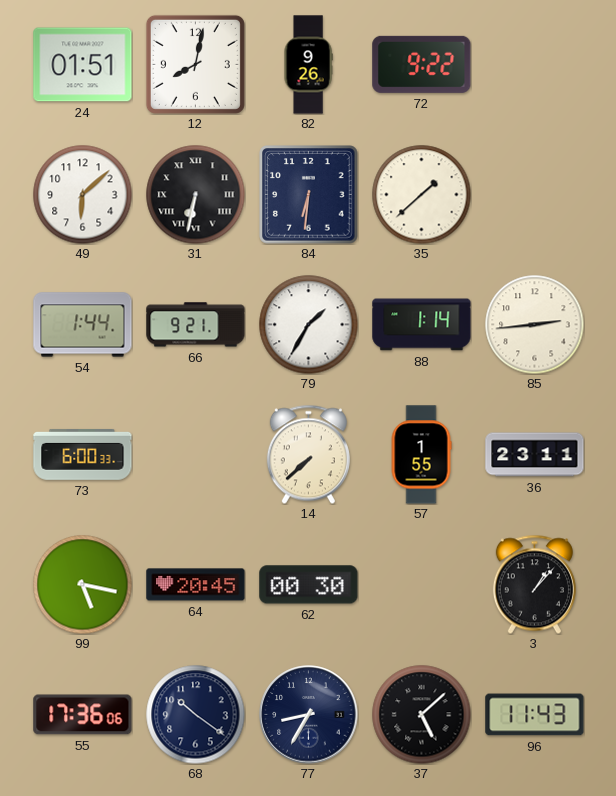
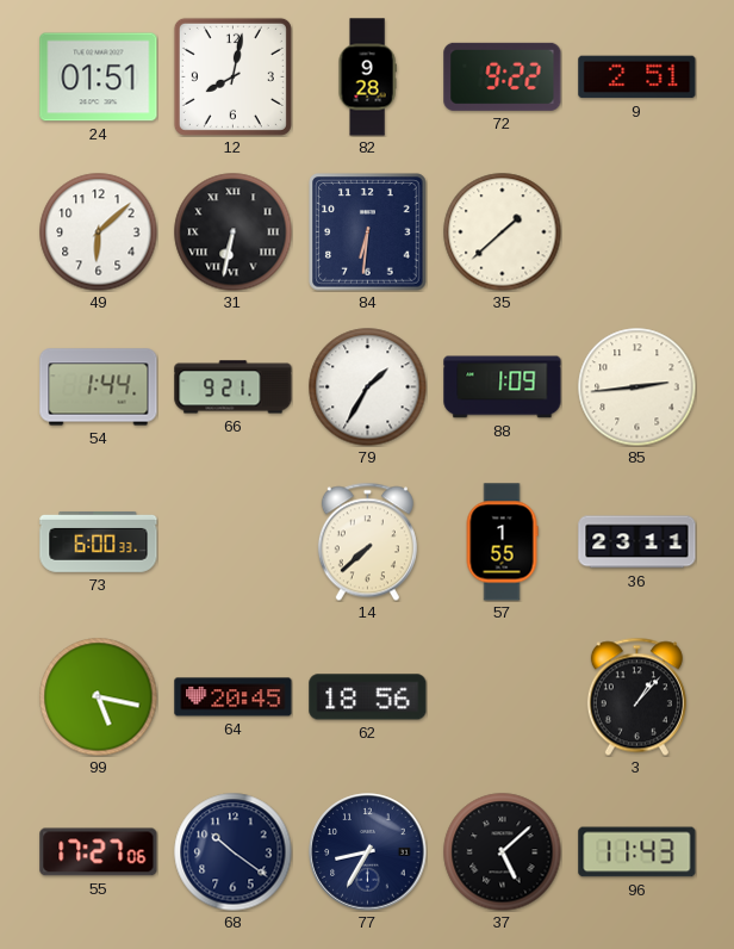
82: 9:26 -> 9:28
9: none -> 2:51
88: 1:14 -> 1:09
62: 00:30 -> 18:56
55: 17:36 -> 17:27
